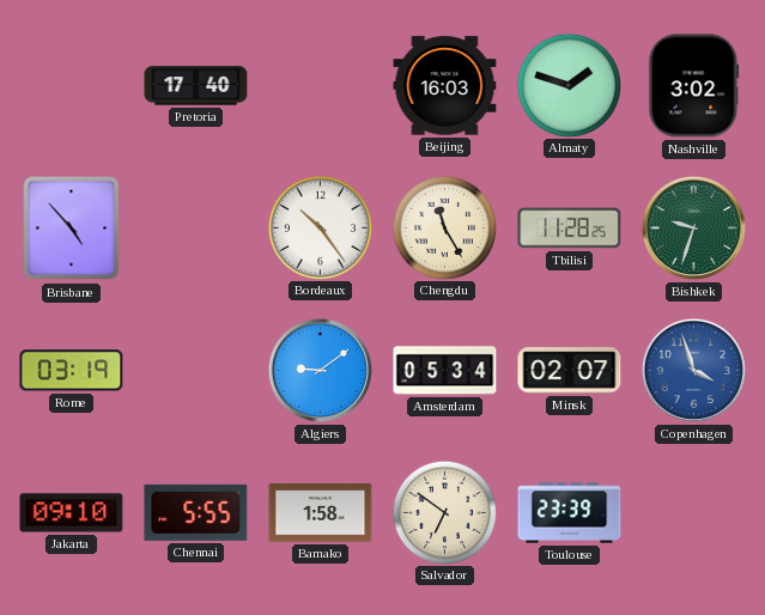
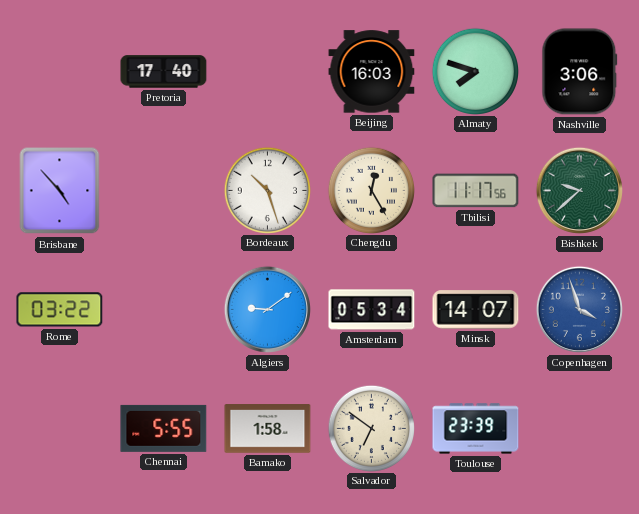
Almaty: 1:48 -> 7:48
Nashville: 3:02 -> 3:06
Bordeaux: 10:24 -> 10:27
Chengdu: 11:25 -> 12:25
Tbilisi: 11:28 -> 11:17
Bishkek: 9:33 -> 9:38
Rome: 03:19 -> 03:22
Minsk: 02:07 -> 14:07
Jakarta: 09:10 -> none
